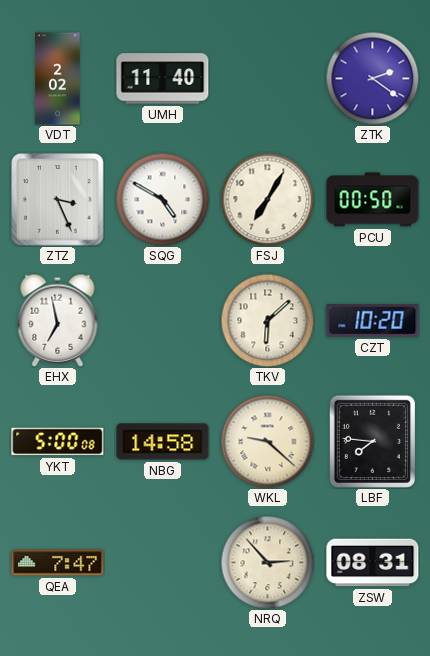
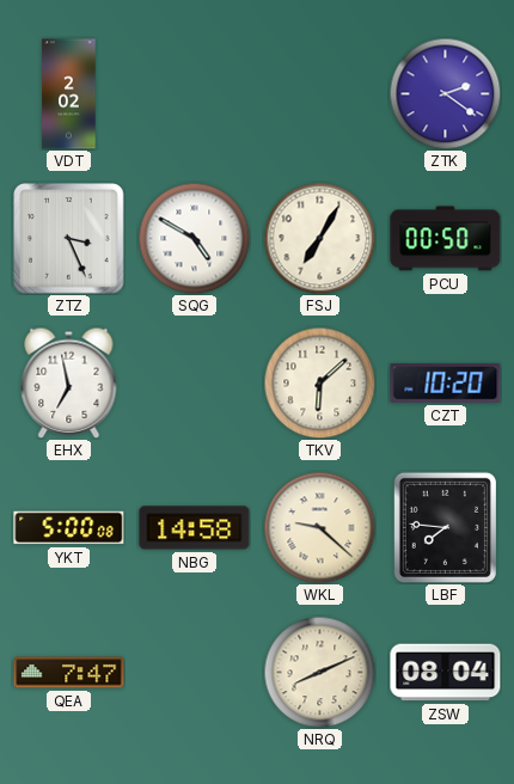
UMH: 11:40 -> none
NRQ: 2:53 -> 8:11
ZSW: 08:31 -> 08:04
